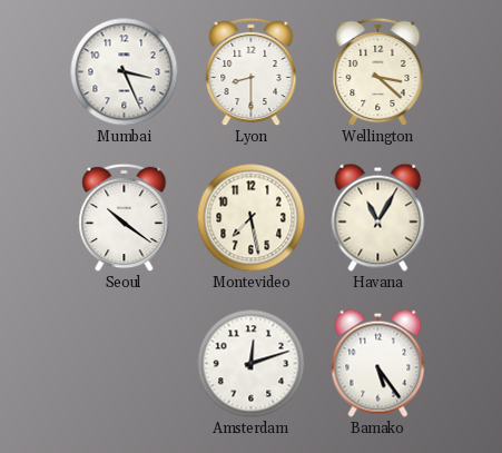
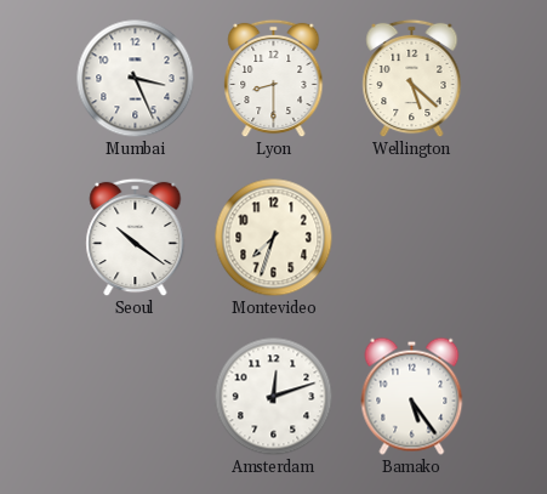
Wellington: 3:22 -> 5:22
Montevideo: 7:28 -> 7:33
Havana: 11:05 -> none
